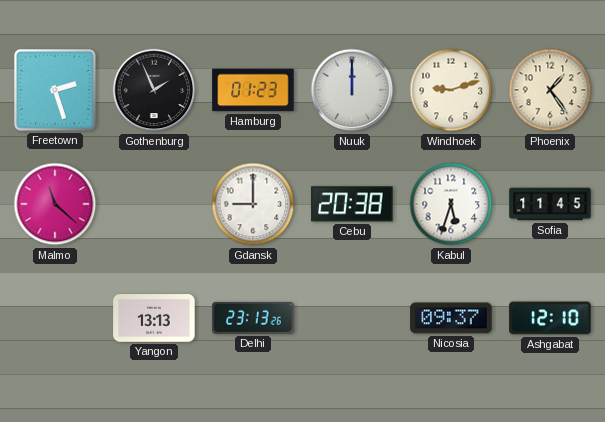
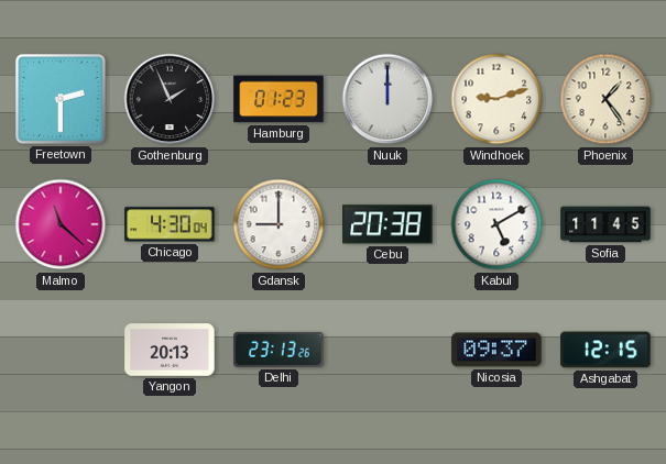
Freetown: 2:27 -> 2:30
Chicago: none -> 4:30
Kabul: 5:33 -> 5:10
Yangon: 13:13 -> 20:13
Ashgabat: 12:10 -> 12:15
